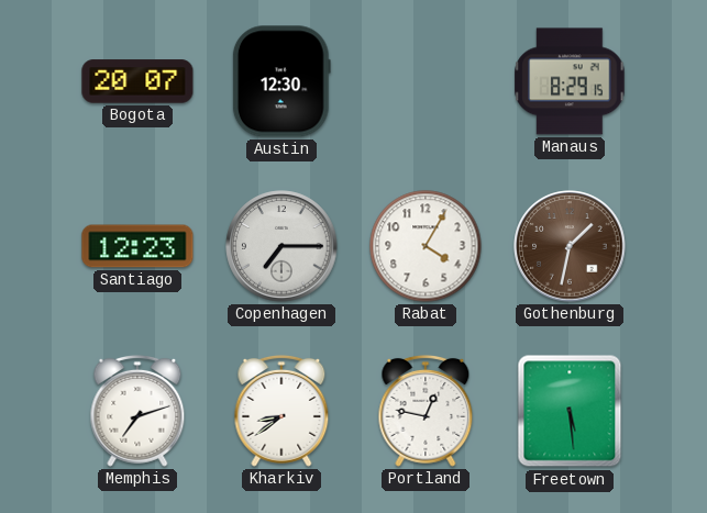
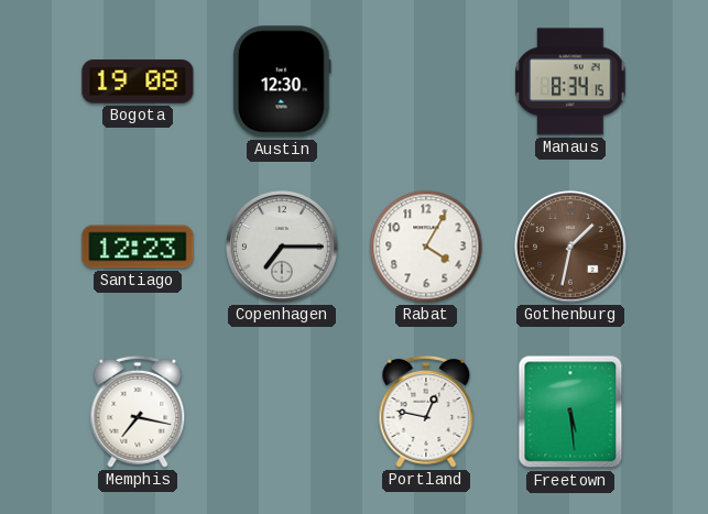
Bogota: 20:07 -> 19:08
Manaus: 8:29 -> 8:34
Memphis: 7:12 -> 7:17
Kharkiv: 8:39 -> none
